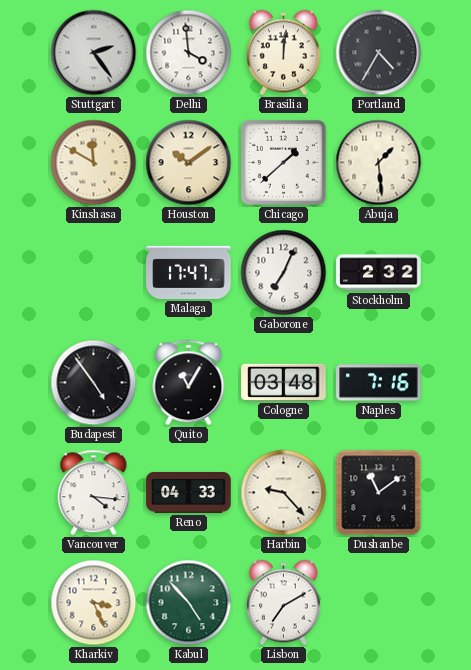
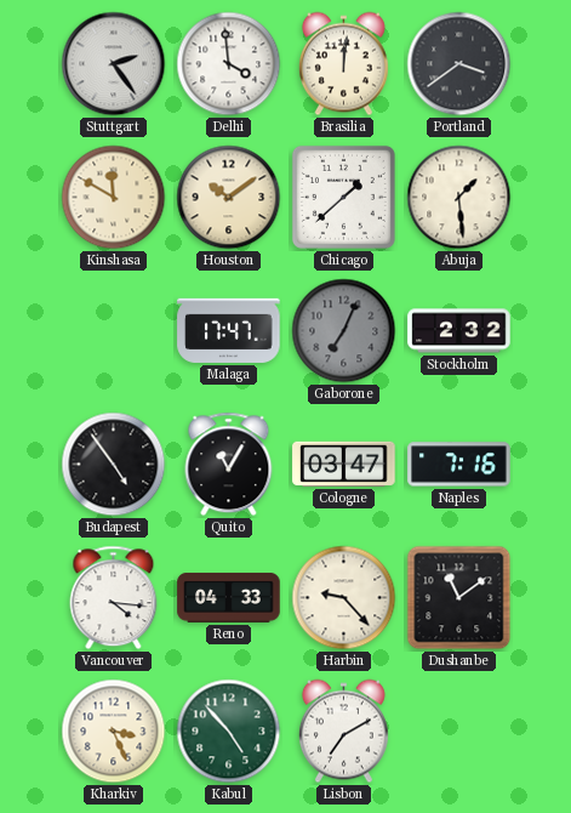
Portland: 4:35 -> 3:39
Gaborone dial: white -> grey
Cologne: 03:48 -> 03:47
